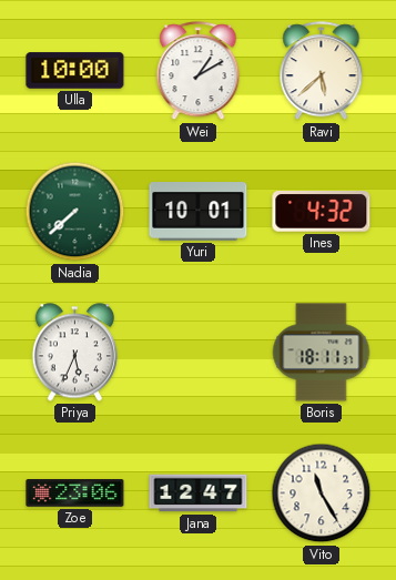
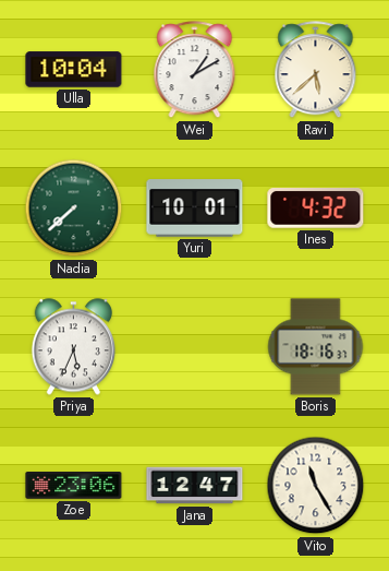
Ulla: 10:00 -> 10:04
Boris: 18:11 -> 18:16
